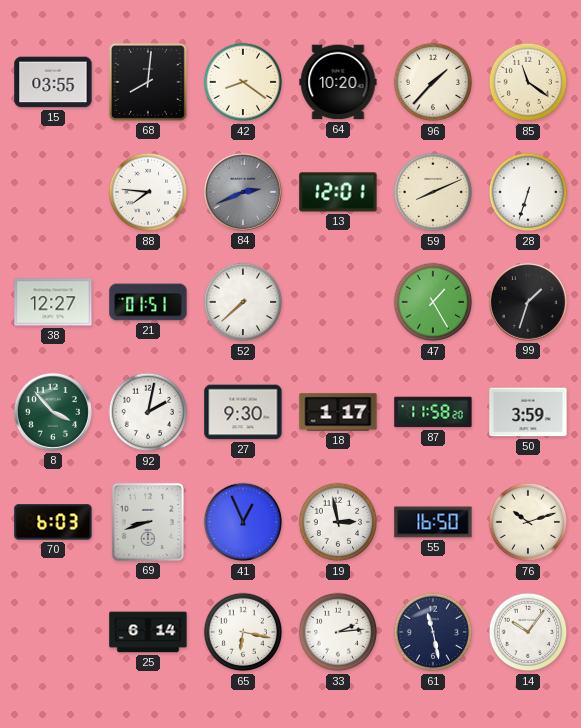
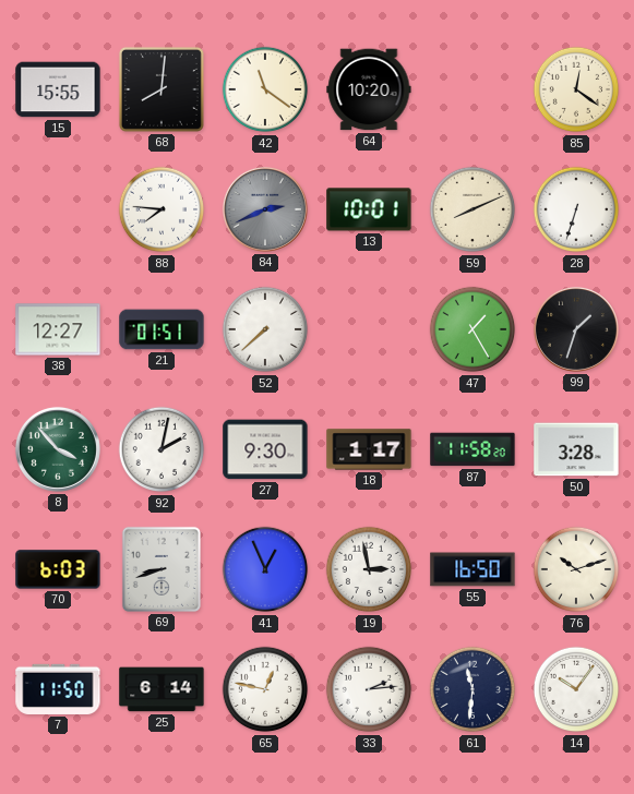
15: 03:55 -> 15:55
42: 8:21 -> 11:21
96: 1:37 -> none
85: 11:21 -> 12:21
13: 12:01 -> 10:01
50: 3:59 -> 3:28
7: none -> 11:50
65: 6:17 -> 12:47
61: 11:28 -> 11:31
